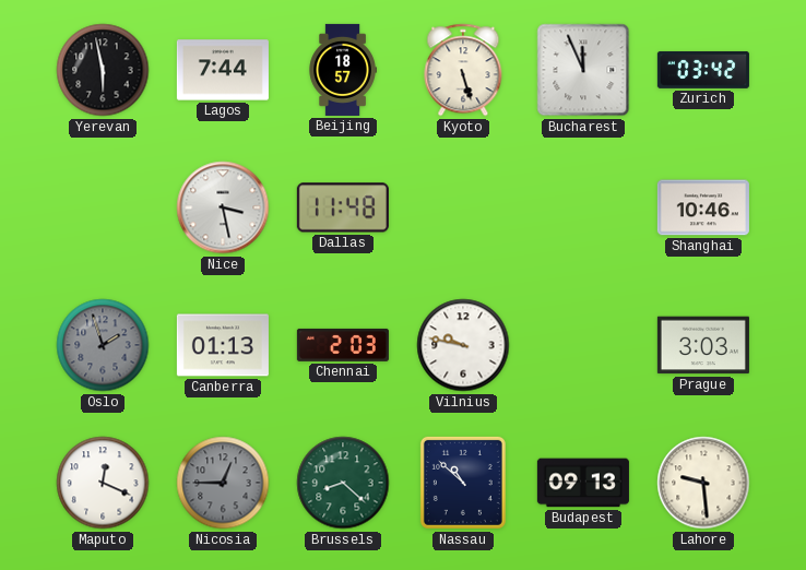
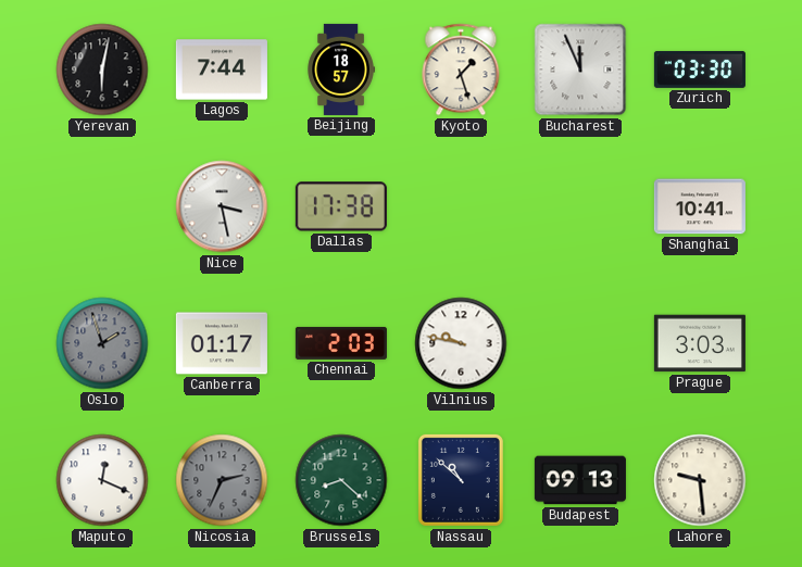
Yerevan: 5:58 -> 6:02
Kyoto: 5:27 -> 1:27
Zurich: 03:42 -> 03:30
Dallas: 11:48 -> 17:38
Shanghai: 10:46 -> 10:41
Canberra: 01:13 -> 01:17
Nicosia: 12:45 -> 2:34
